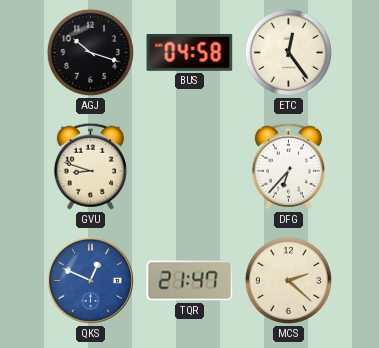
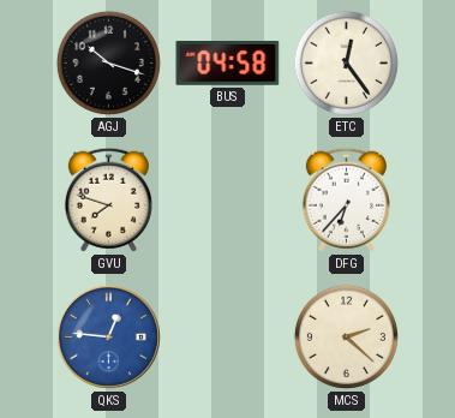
GVU: 8:48 -> 7:48
QKS: 12:49 -> 12:46
TQR: 21:47 -> none
